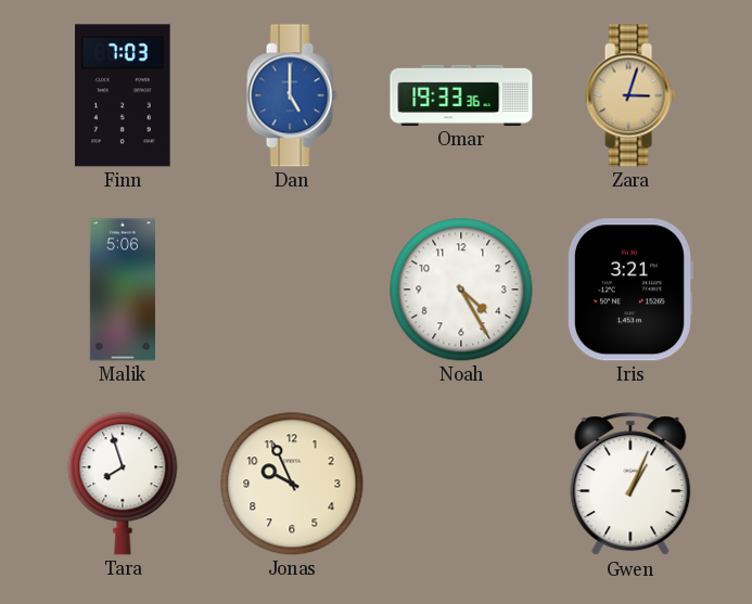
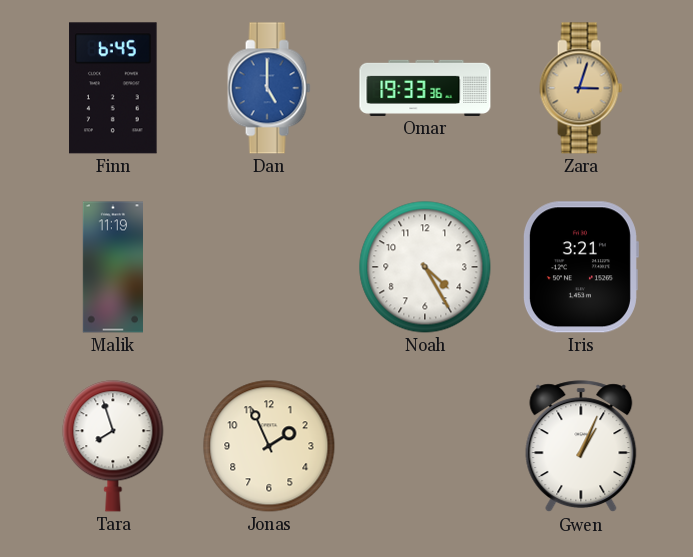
Finn: 7:03 -> 6:45
Malik: 5:06 -> 11:19
Jonas: 9:56 -> 1:56
